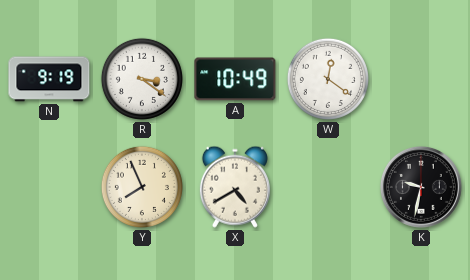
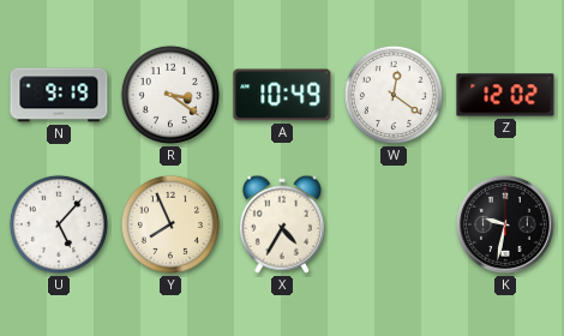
Z: none -> 12:02
U: none -> 5:07
X: 4:40 -> 4:35
